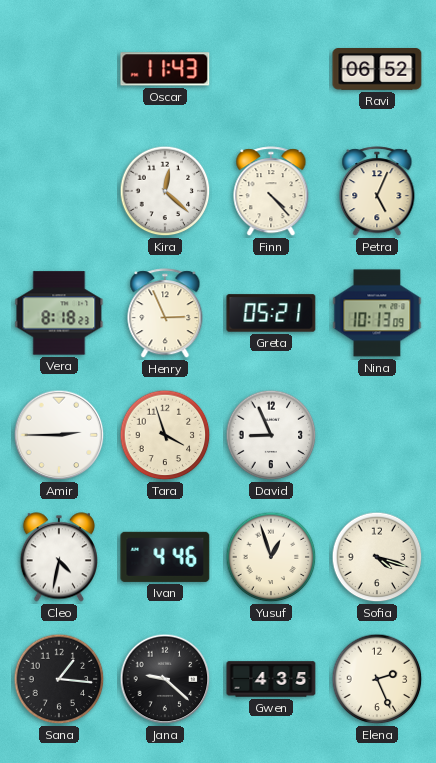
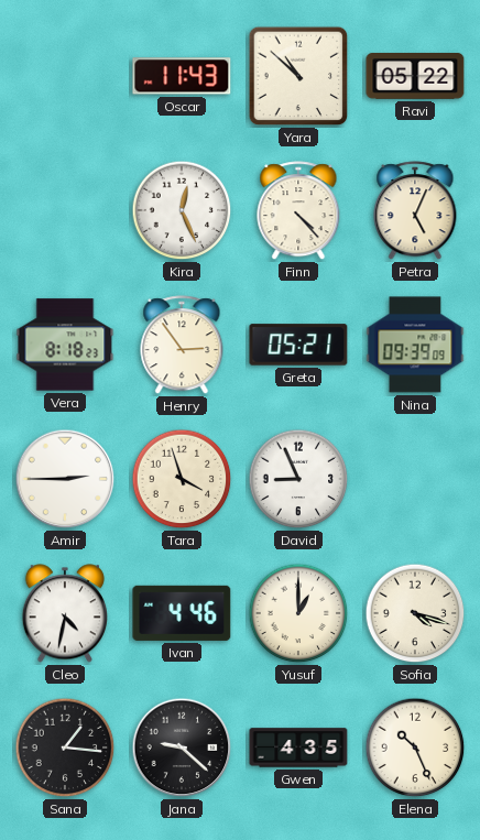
Yara: none -> 10:52
Ravi: 06:52 -> 05:22
Kira: 12:22 -> 12:26
Henry: 2:56 -> 2:54
Nina: 10:13 -> 09:39
Yusuf: 12:57 -> 1:00
Elena: 2:26 -> 10:26
